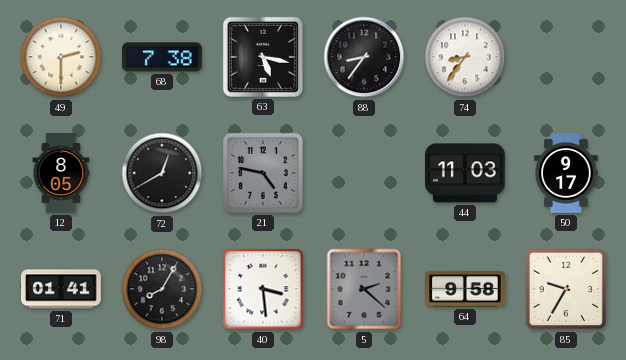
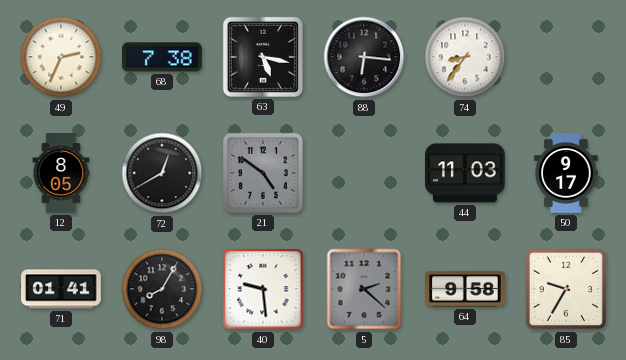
49: 2:30 -> 2:34
88: 8:36 -> 6:16
21: 4:47 -> 4:51
40: 3:29 -> 9:29
